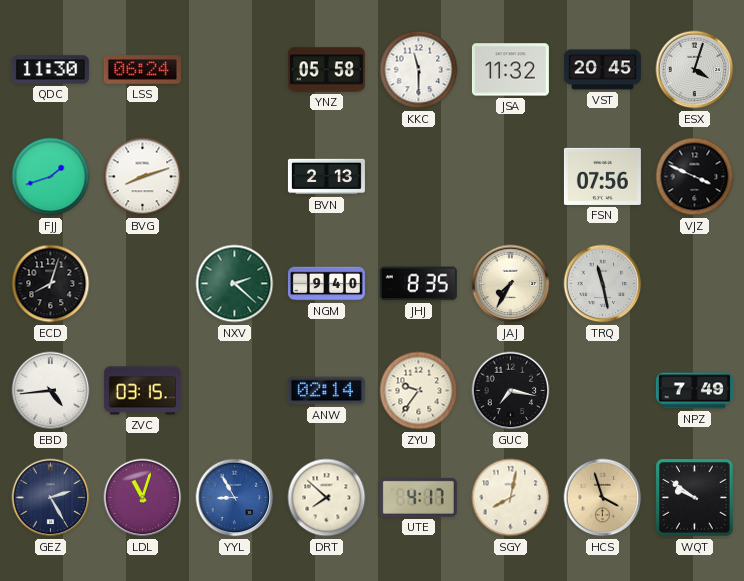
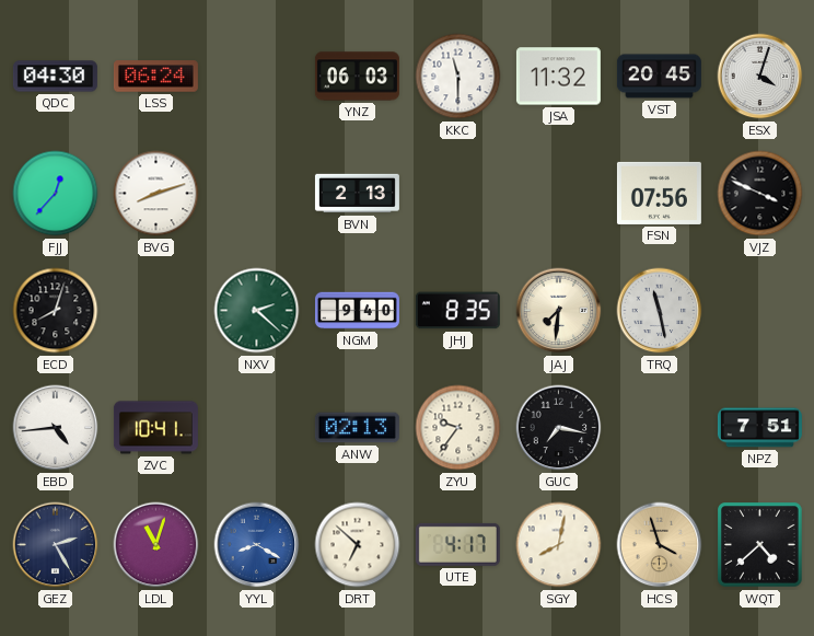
QDC: 11:30 -> 04:30
YNZ: 05:58 -> 06:03
FJJ: 1:42 -> 12:37
JAJ: 7:35 -> 7:31
ZVC: 03:15 -> 10:41
ANW: 02:14 -> 02:13
NPZ: 7:49 -> 7:51
YYL: 8:55 -> 8:20
DRT: 7:52 -> 6:52
WQT: 9:51 -> 4:38
